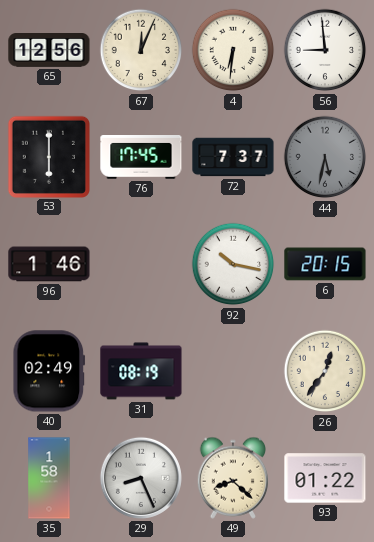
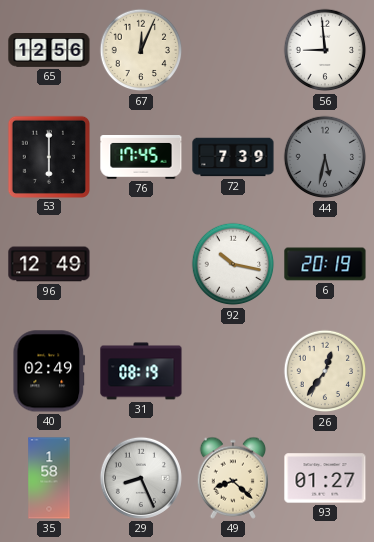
4: 6:31 -> none
72: 7:37 -> 7:39
96: 1:46 -> 12:49
6: 20:15 -> 20:19
93: 01:22 -> 01:27
